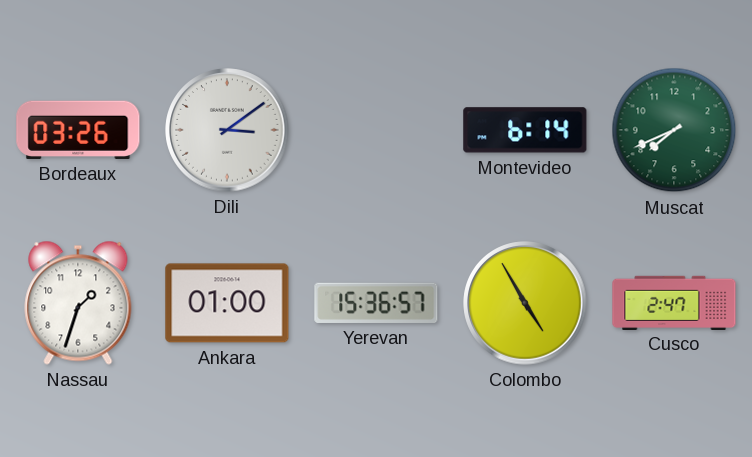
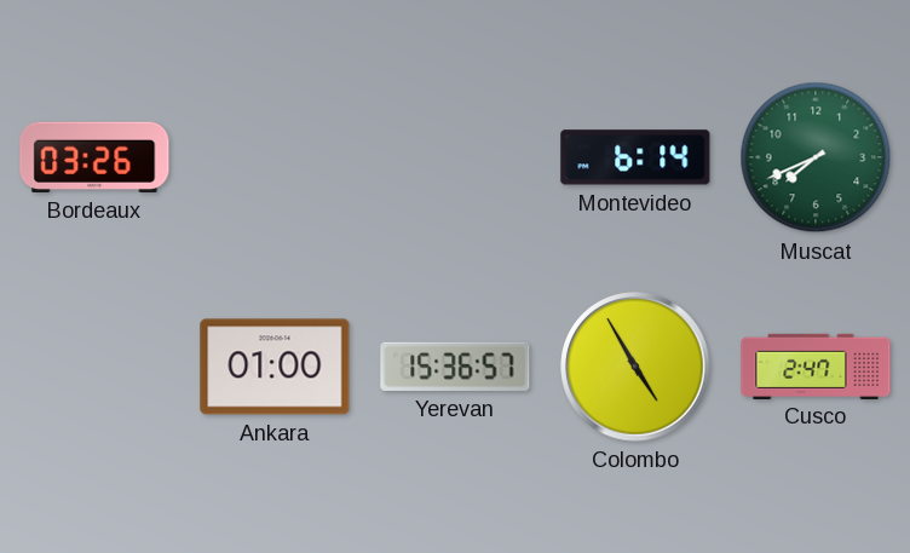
Dili: 3:09 -> none
Nassau: 1:33 -> none
